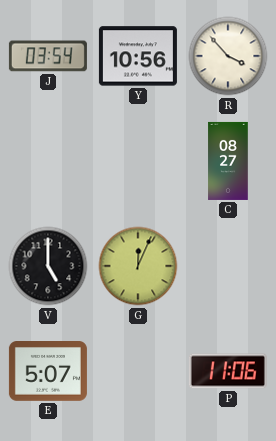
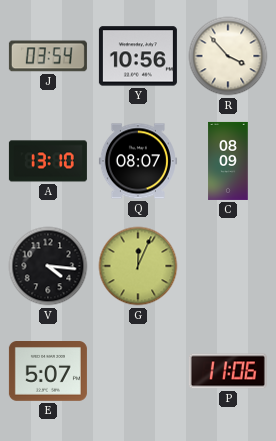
A: none -> 13:10
Q: none -> 08:07
C: 08:27 -> 08:09
V: 5:00 -> 4:16
